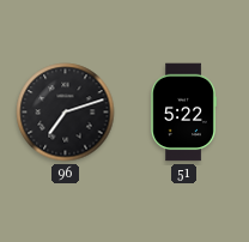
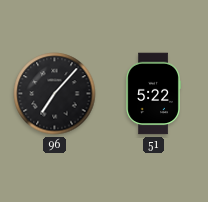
96: 7:12 -> 7:07
